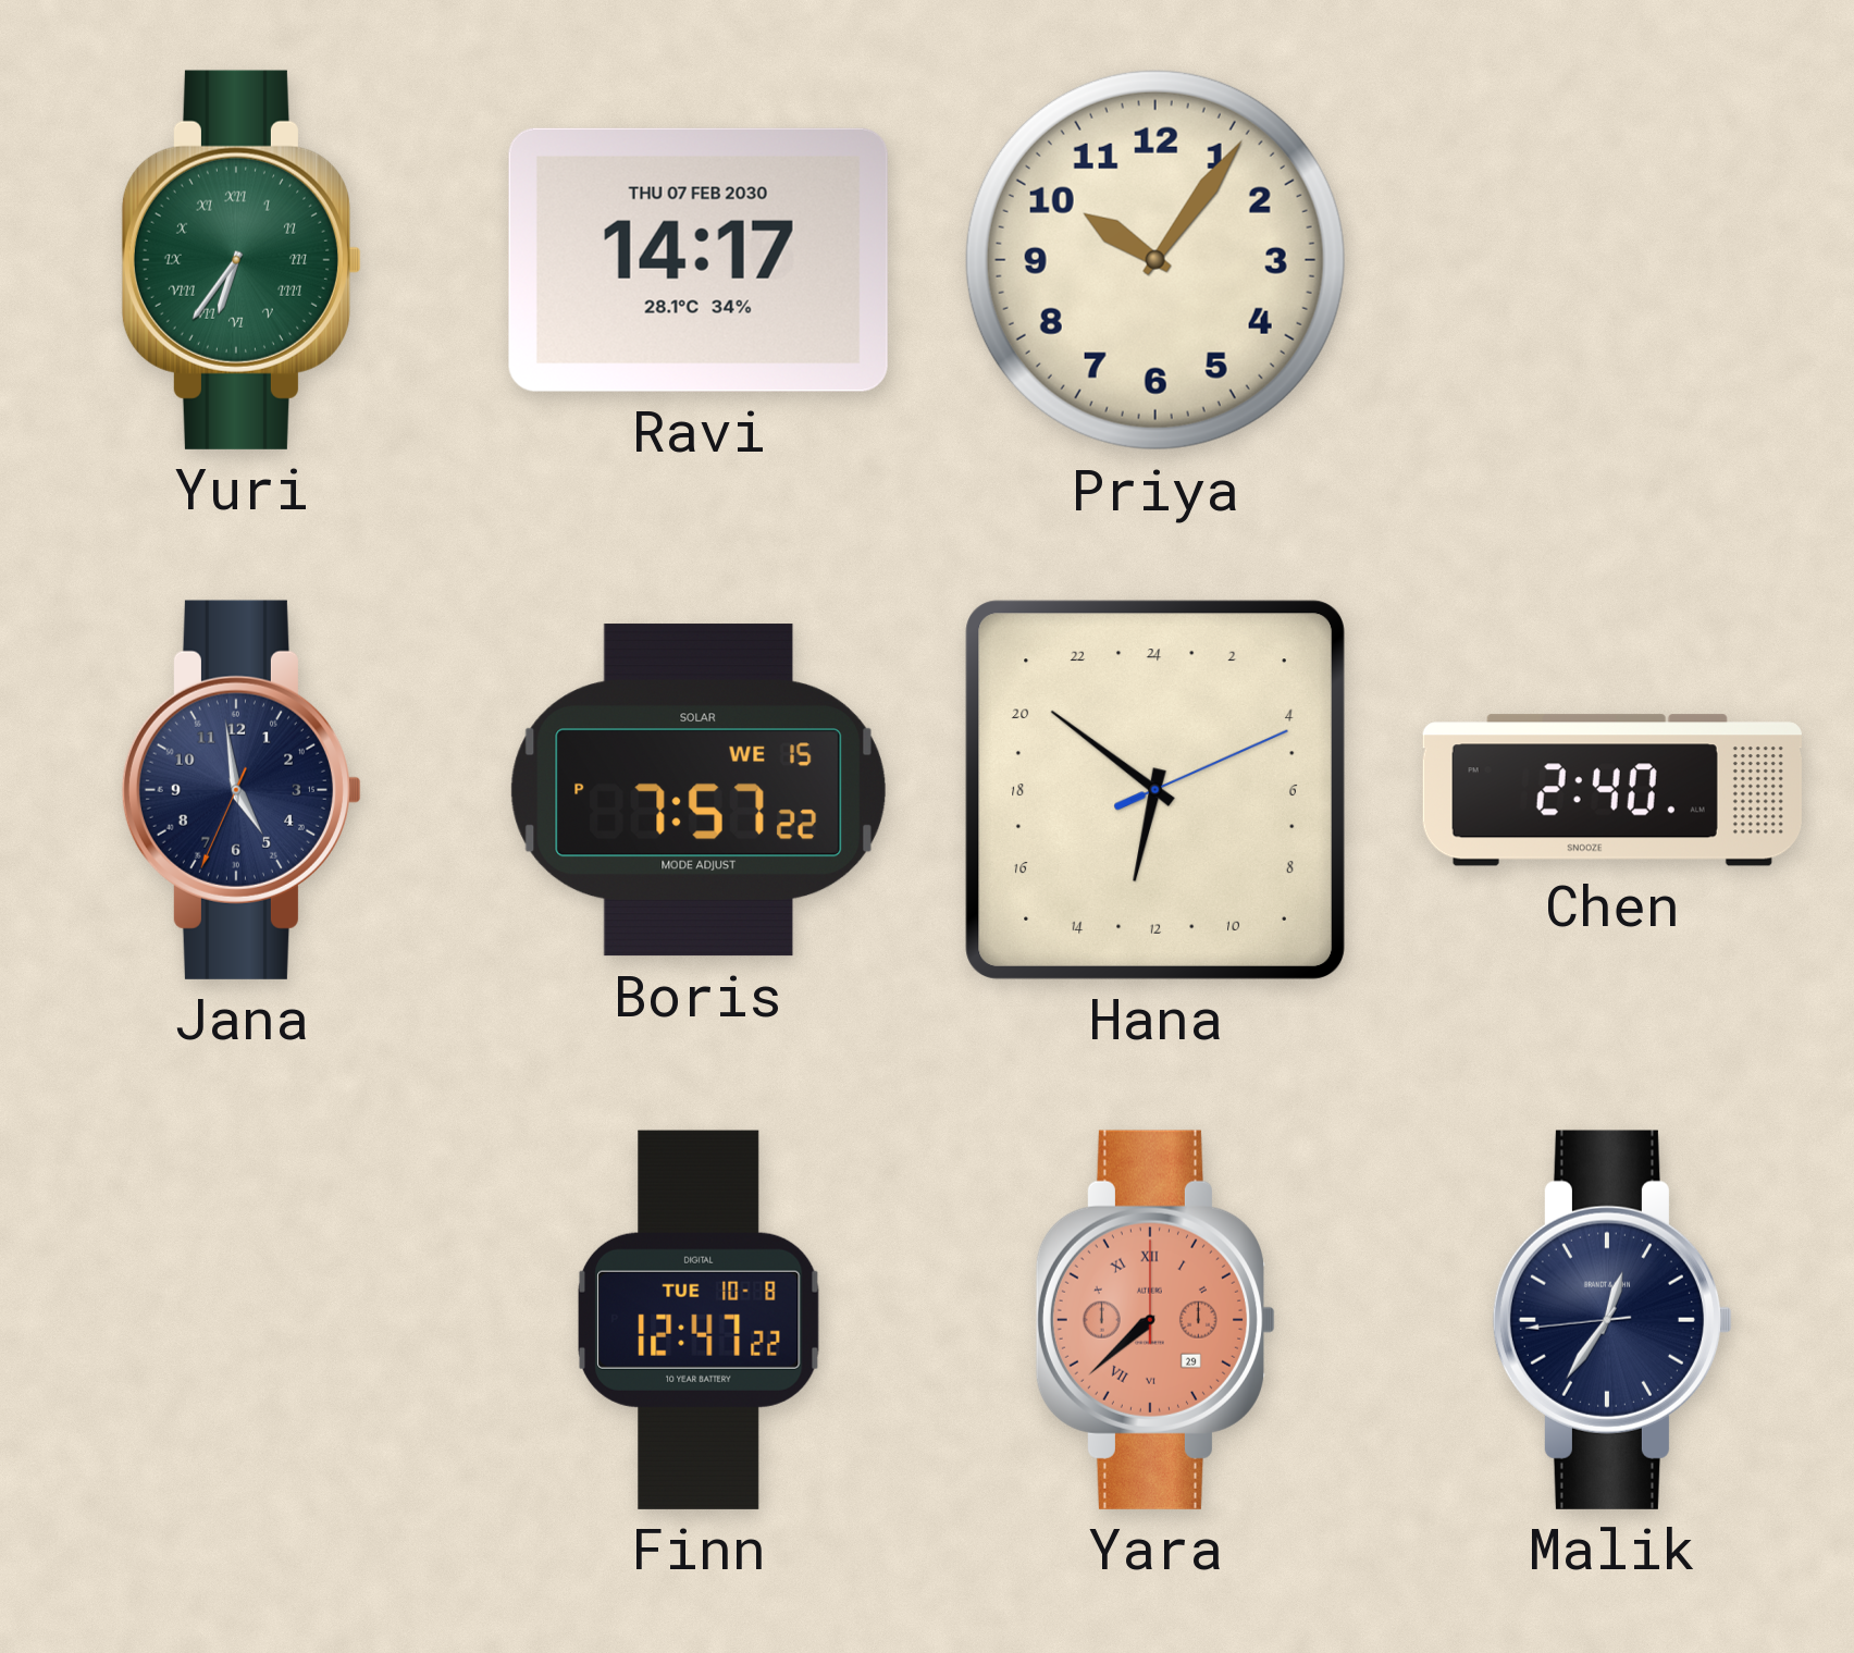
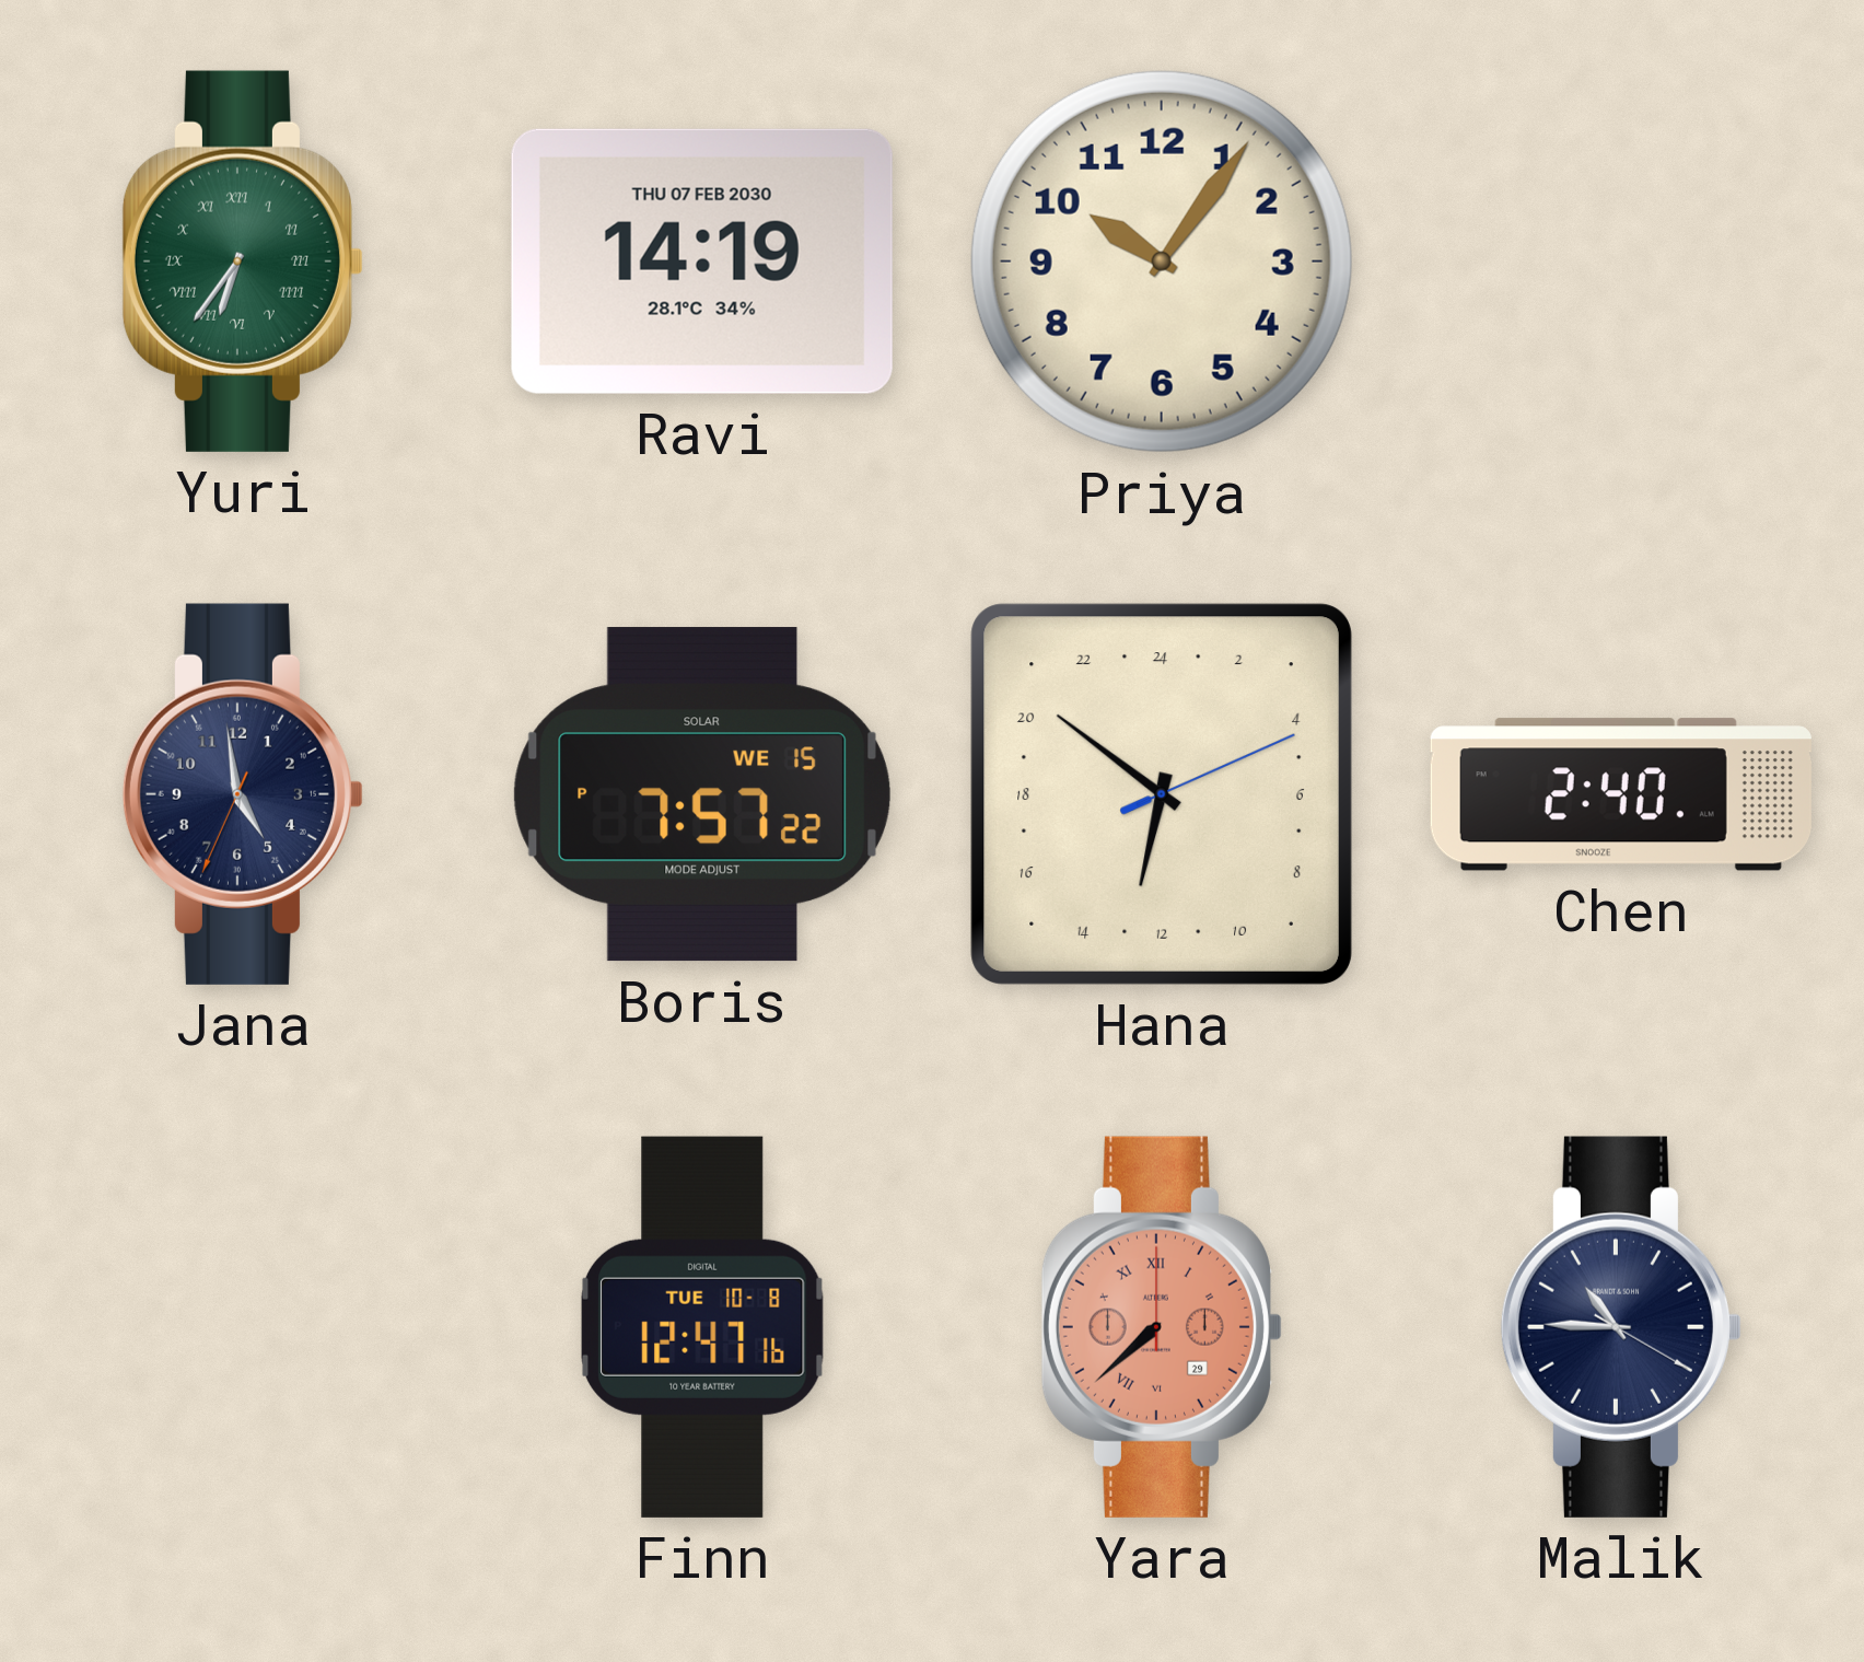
Ravi: 14:17 -> 14:19
Finn: 12:47:22 -> 12:47:16
Malik: 12:35 -> 10:45
